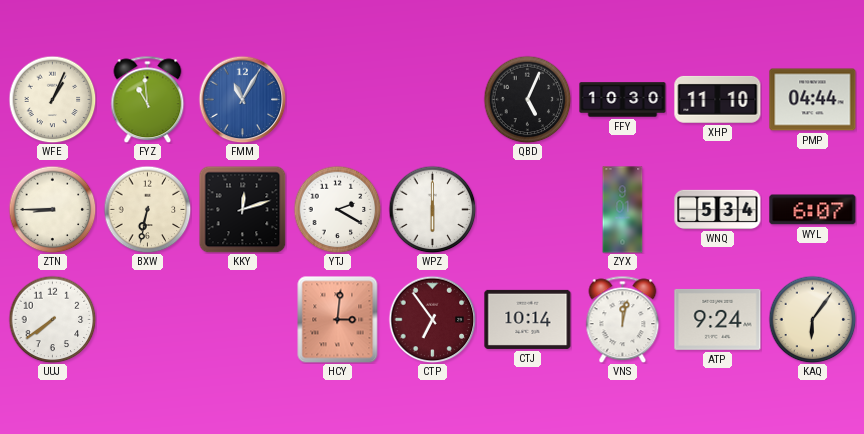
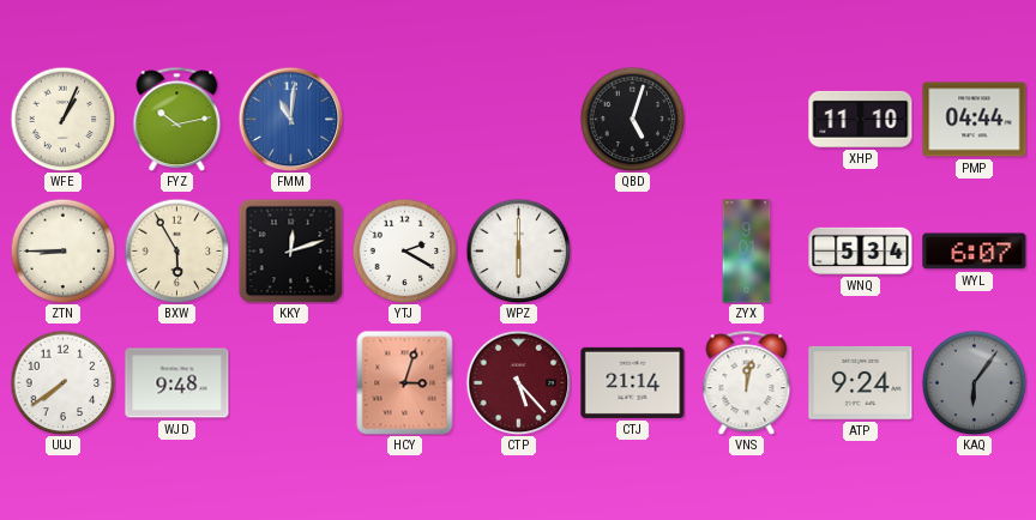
FYZ: 10:59 -> 10:13
FMM: 11:05 -> 11:01
QBD: 5:04 -> 5:03
FFY: 10:30 -> none
BXW: 6:32 -> 5:55
WJD: none -> 9:48
HCY: 3:01 -> 3:03
CTP: 6:54 -> 5:23
CTJ: 10:14 -> 21:14
KAQ dial: cream -> grey
